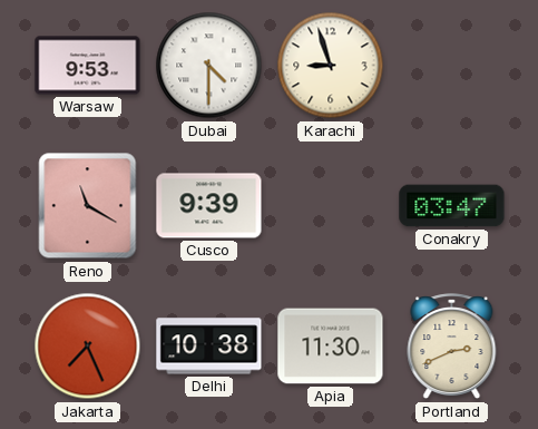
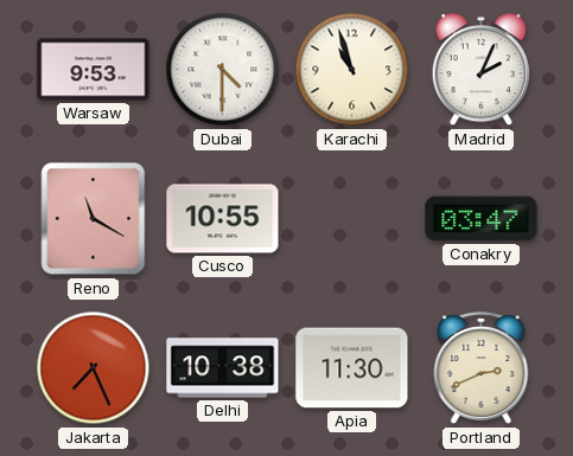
Karachi: 8:57 -> 10:57
Madrid: none -> 2:04
Cusco: 9:39 -> 10:55
